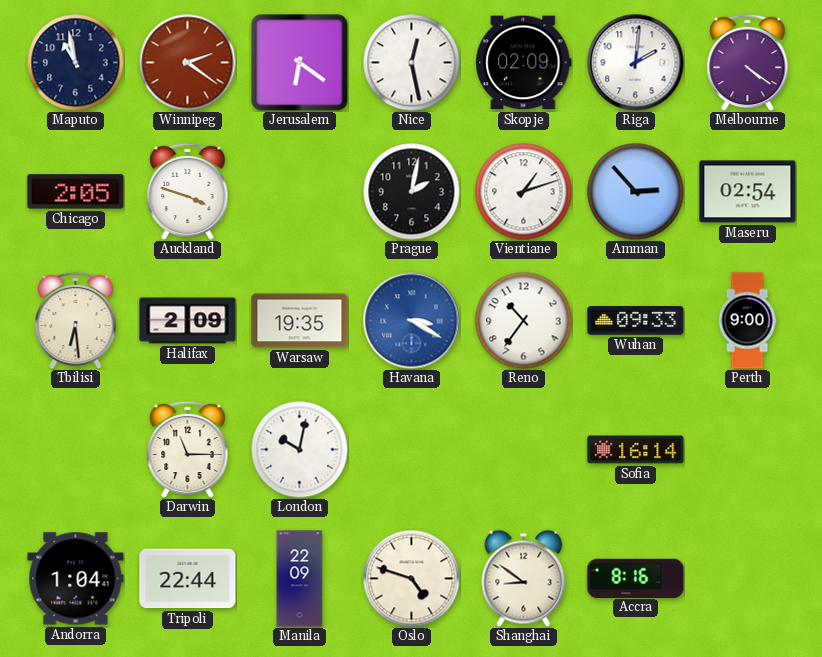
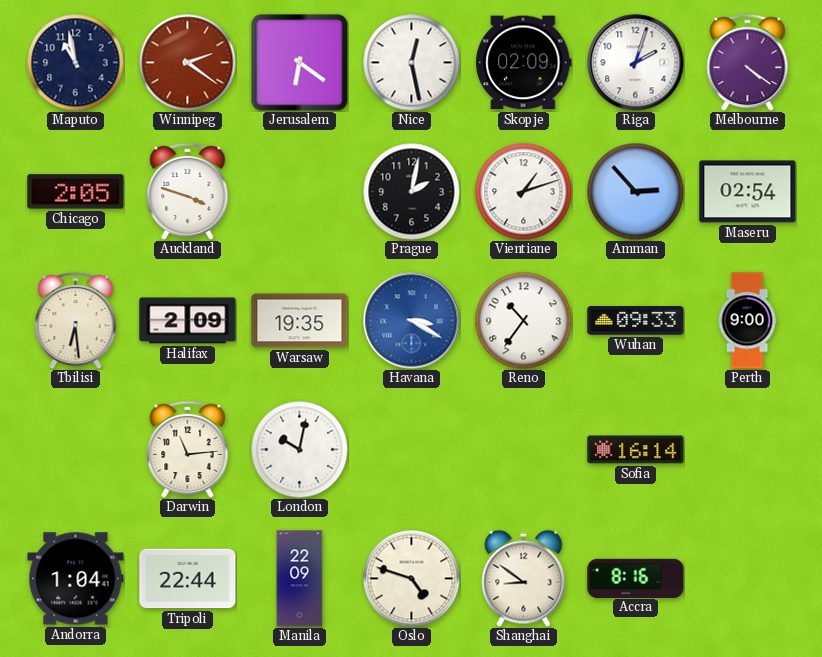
Riga: 2:01 -> 2:03
Darwin: 11:15 -> 11:14
